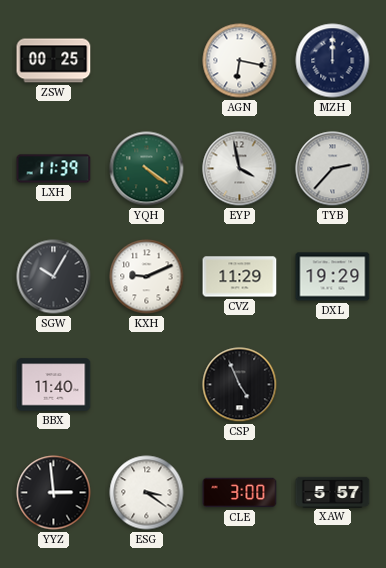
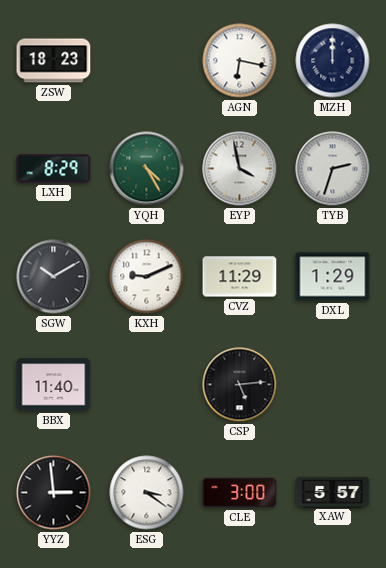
ZSW: 00:25 -> 18:23
LXH: 11:39 -> 8:29
YQH: 4:21 -> 4:25
TYB: 2:37 -> 2:33
SGW: 10:05 -> 10:10
DXL: 19:29 -> 1:29
CSP: 4:56 -> 5:14
